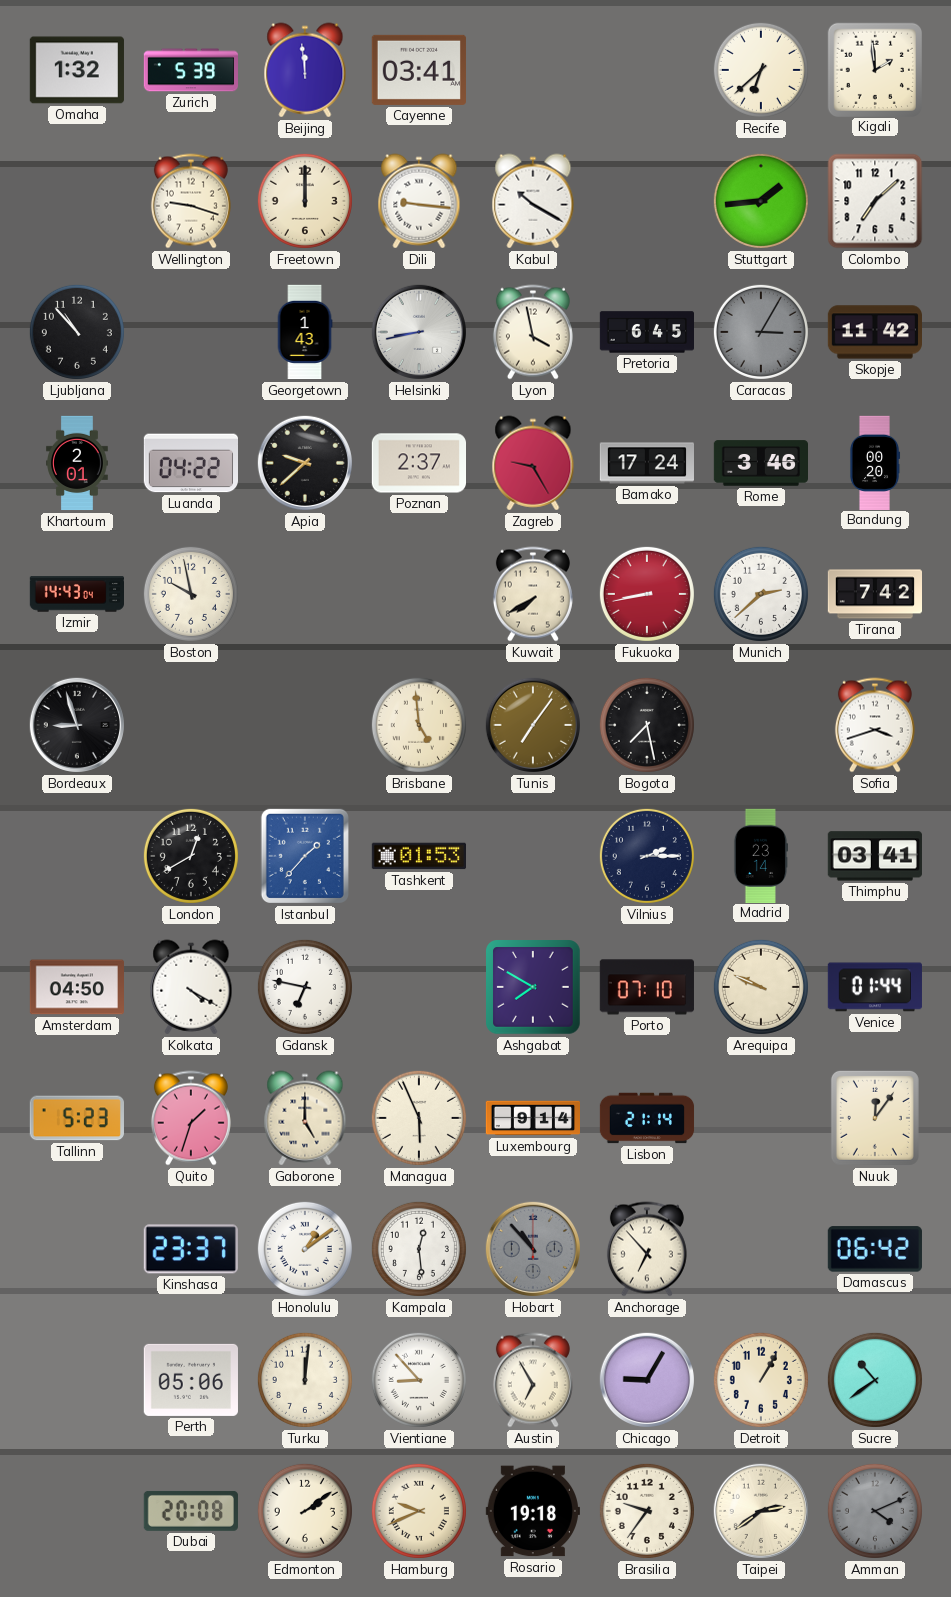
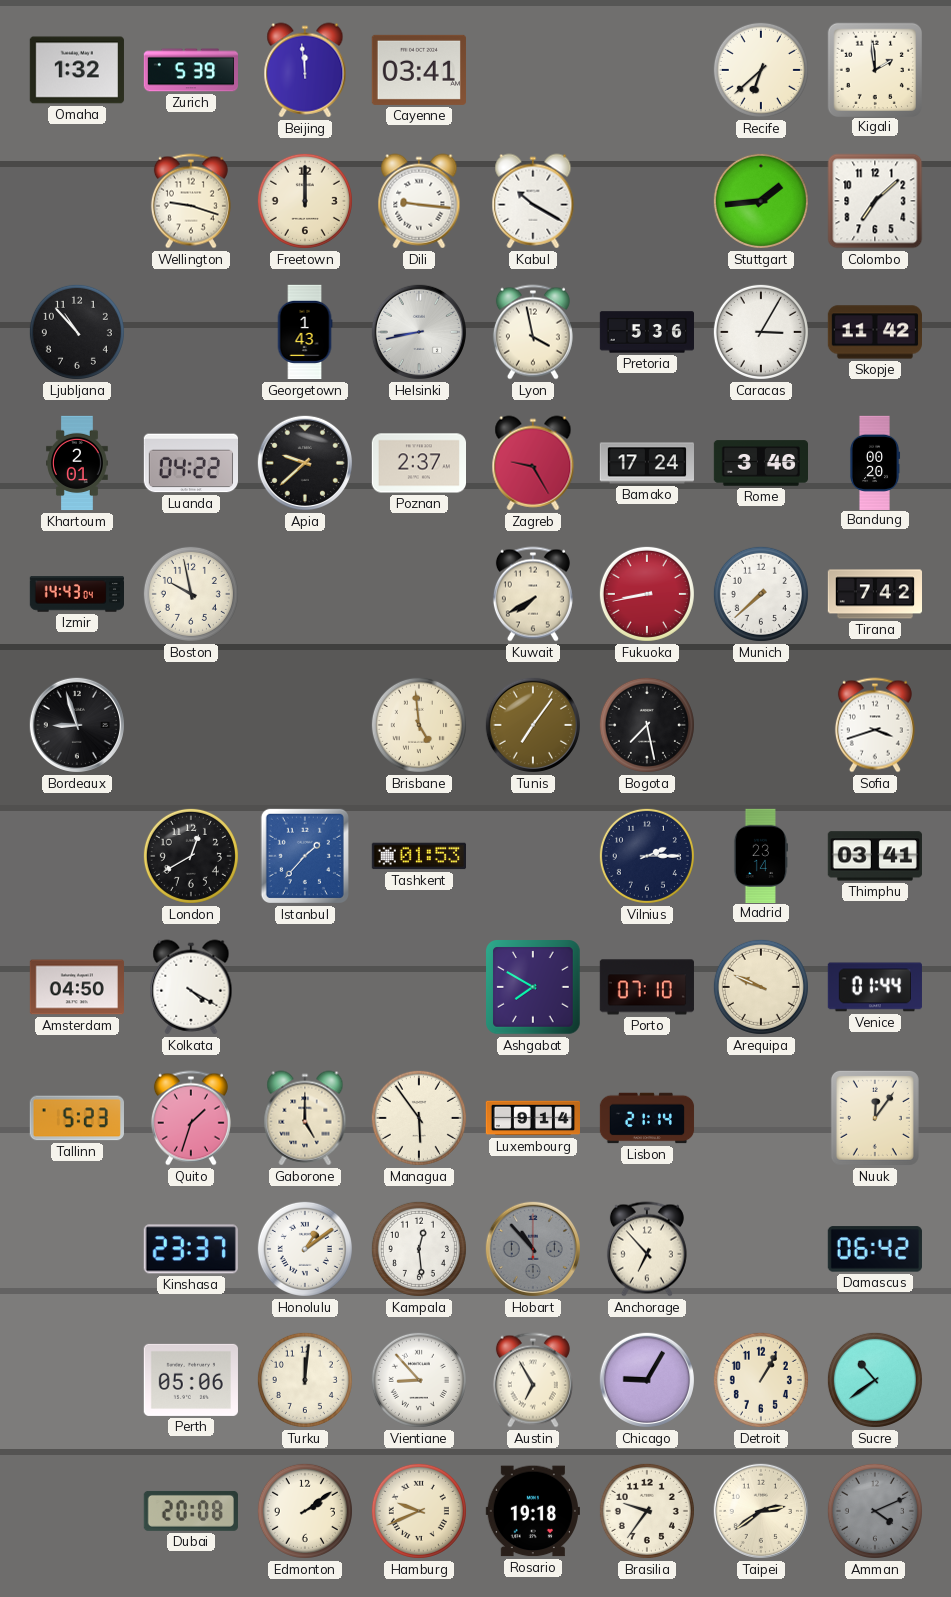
Pretoria: 6:45 -> 5:36
Caracas dial: grey -> white
Munich: 2:38 -> 7:38
Gdansk: 6:47 -> none
Managua: 5:56 -> 5:54
